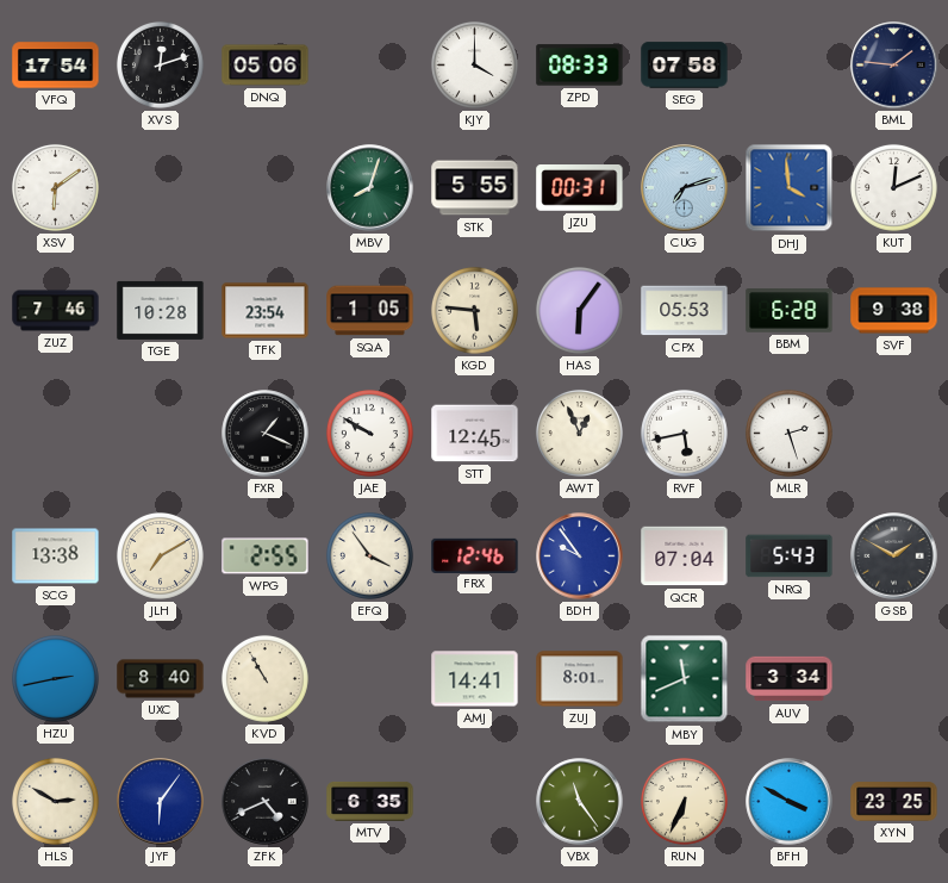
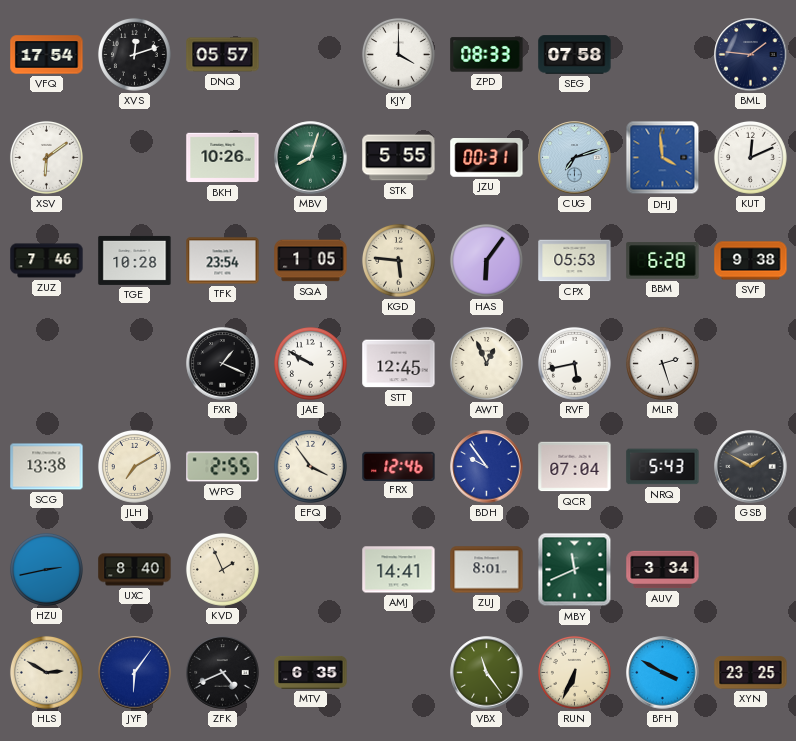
DNQ: 05:06 -> 05:57
BKH: none -> 10:26
KVD: 10:55 -> 1:56
